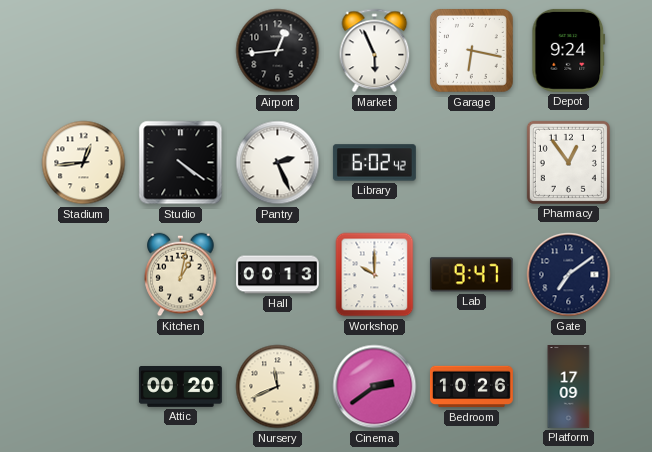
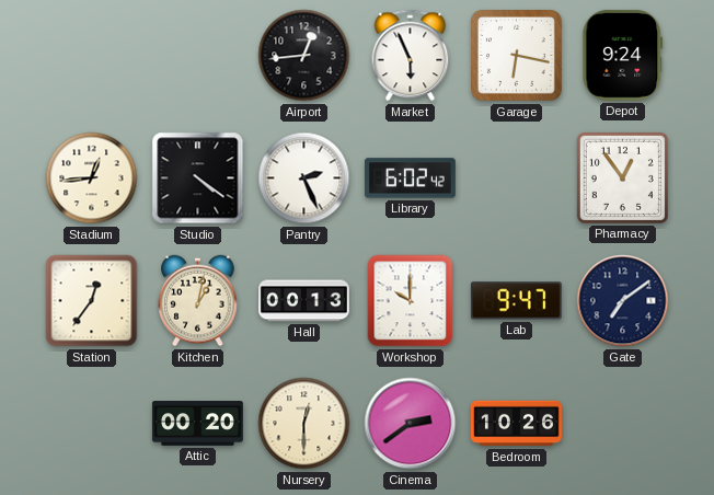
Station: none -> 12:36
Nursery: 11:41 -> 12:30
Platform: 17:09 -> none
